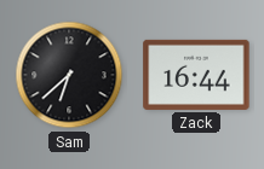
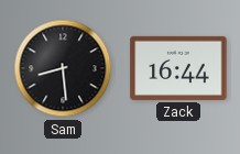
Sam: 6:38 -> 8:29
